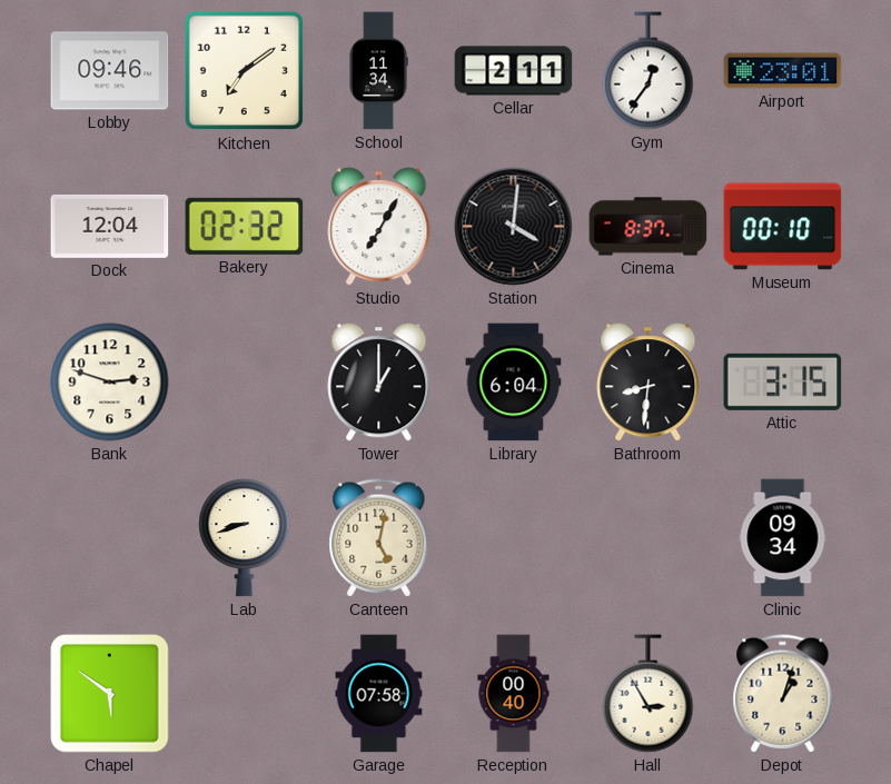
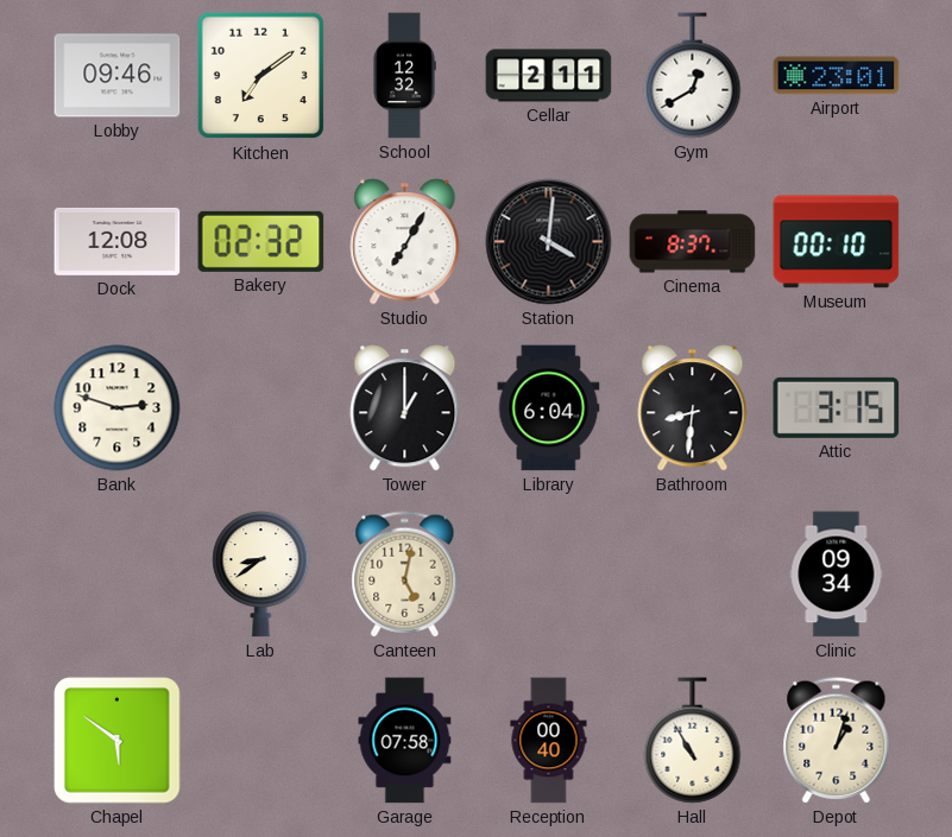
School: 11:34 -> 12:32
Gym: 12:36 -> 12:40
Dock: 12:04 -> 12:08
Lab: 8:42 -> 8:39
Hall: 2:55 -> 10:55
